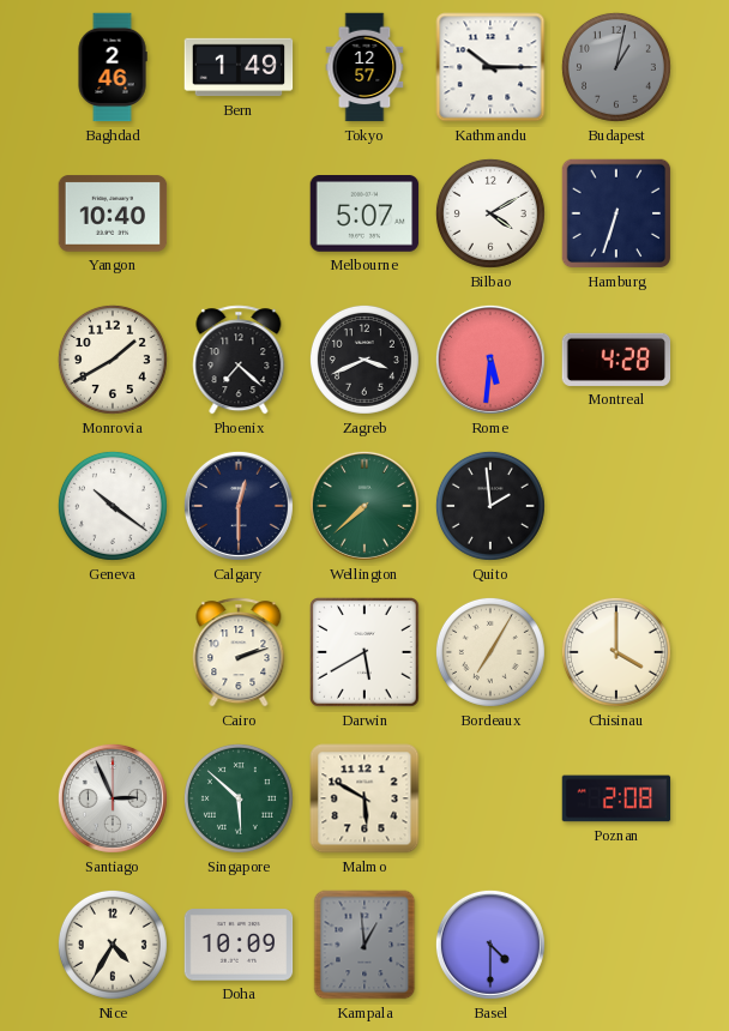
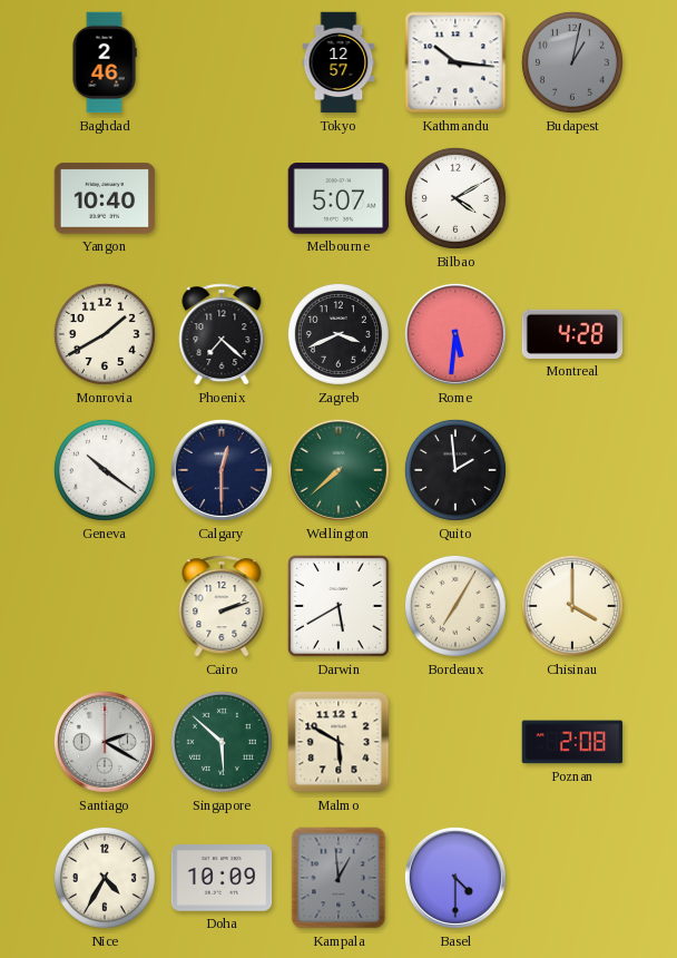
Bern: 1:49 -> none
Kathmandu: 10:15 -> 10:16
Hamburg: 6:33 -> none
Santiago: 2:56 -> 2:20
